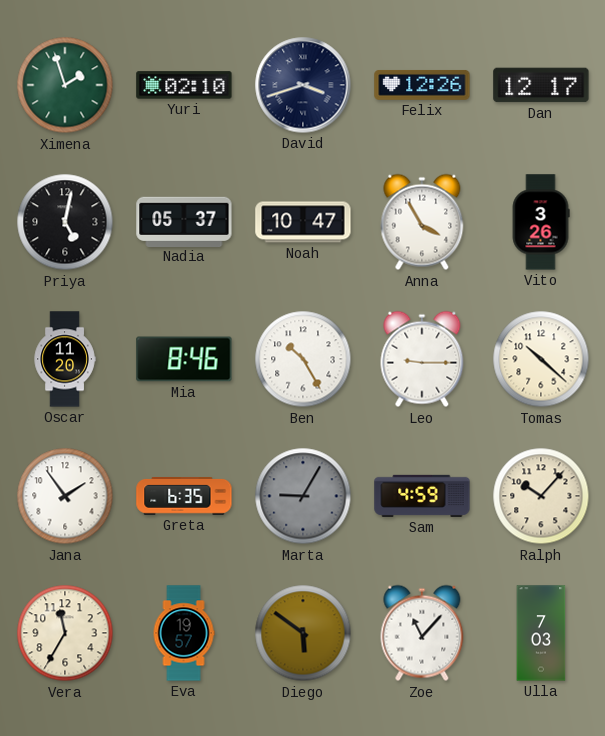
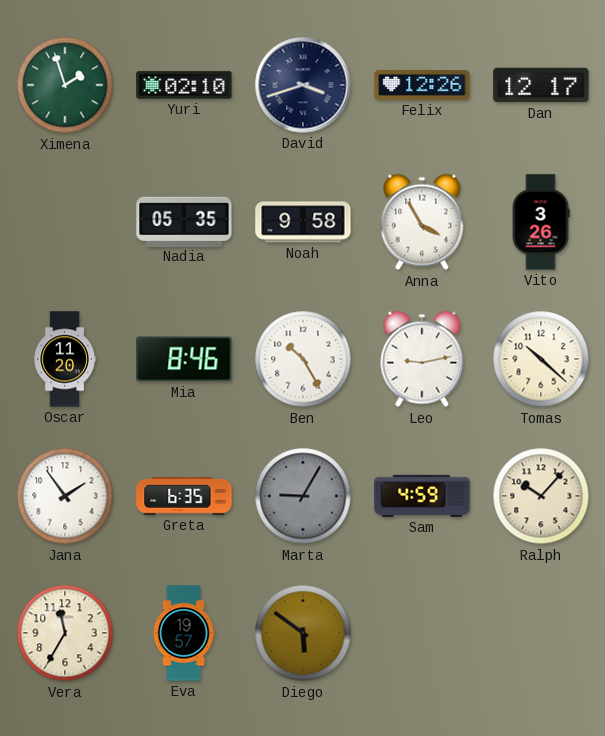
Priya: 5:02 -> none
Nadia: 05:37 -> 05:35
Noah: 10:47 -> 9:58
Leo: 9:15 -> 9:13
Zoe: 11:07 -> none
Ulla: 7:03 -> none
